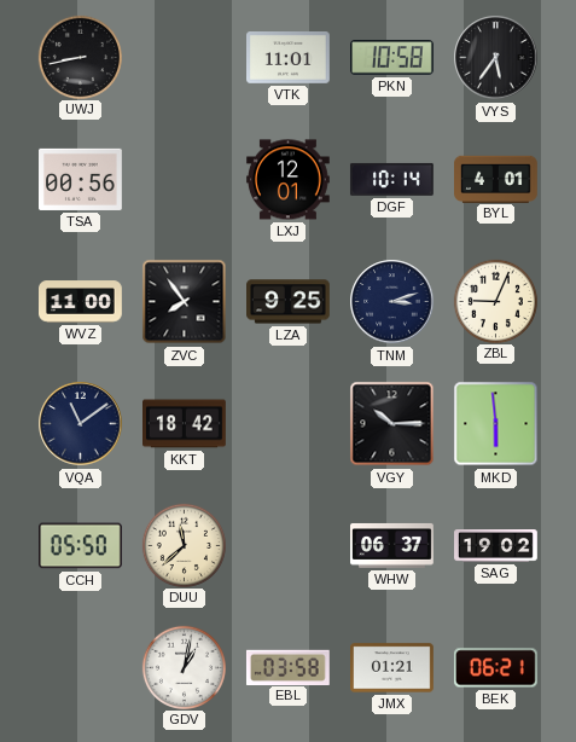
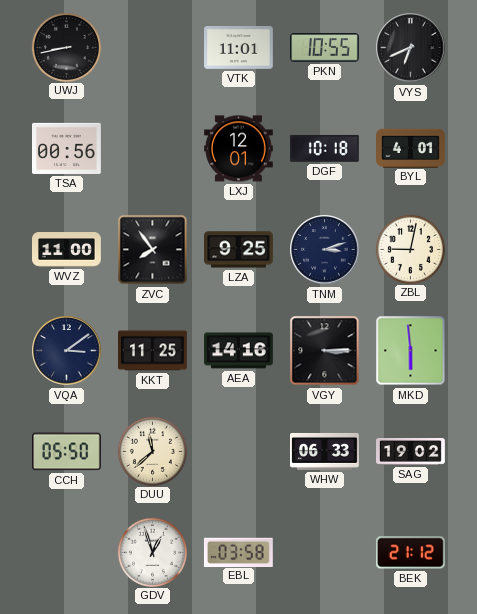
PKN: 10:58 -> 10:55
VYS: 5:36 -> 6:41
DGF: 10:14 -> 10:18
ZBL: 9:04 -> 9:02
VQA: 11:09 -> 3:09
KKT: 18:42 -> 11:25
AEA: none -> 14:16
VGY: 10:15 -> 3:15
WHW: 06:37 -> 06:33
GDV: 1:02 -> 12:57
JMX: 01:21 -> none
BEK: 06:21 -> 21:12
